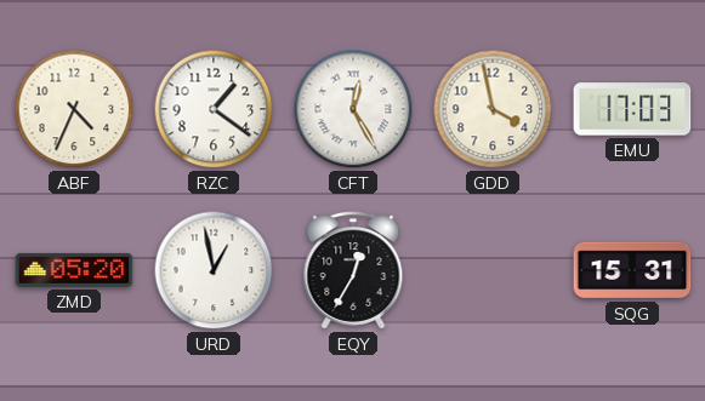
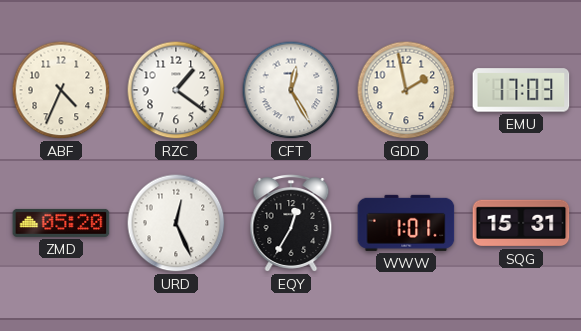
GDD: 3:58 -> 1:58
URD: 12:58 -> 12:26
WWW: none -> 1:01
